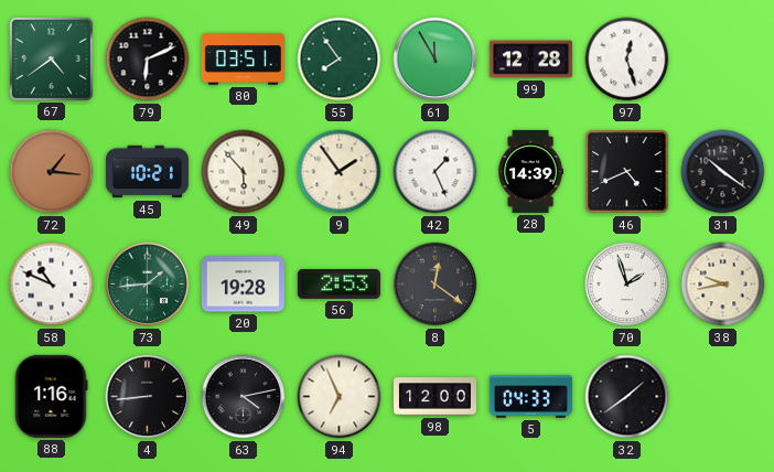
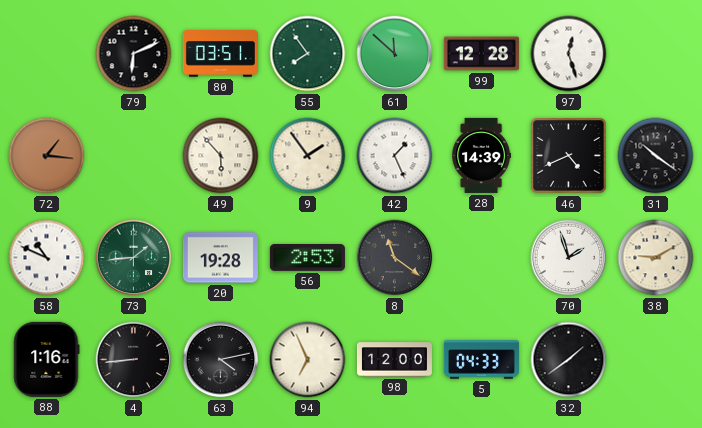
67: 4:39 -> none
61: 11:55 -> 11:52
45: 10:21 -> none
8: 12:21 -> 11:21
38: 9:43 -> 9:10
